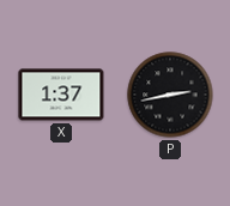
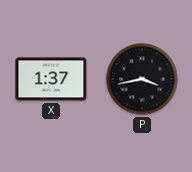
P: 2:43 -> 3:43
